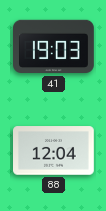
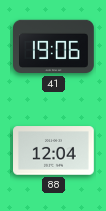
41: 19:03 -> 19:06
